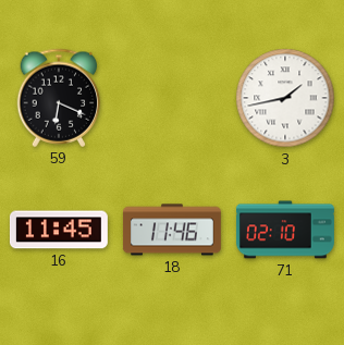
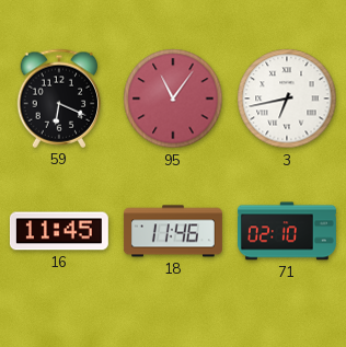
95: none -> 11:06
3: 1:43 -> 6:43
